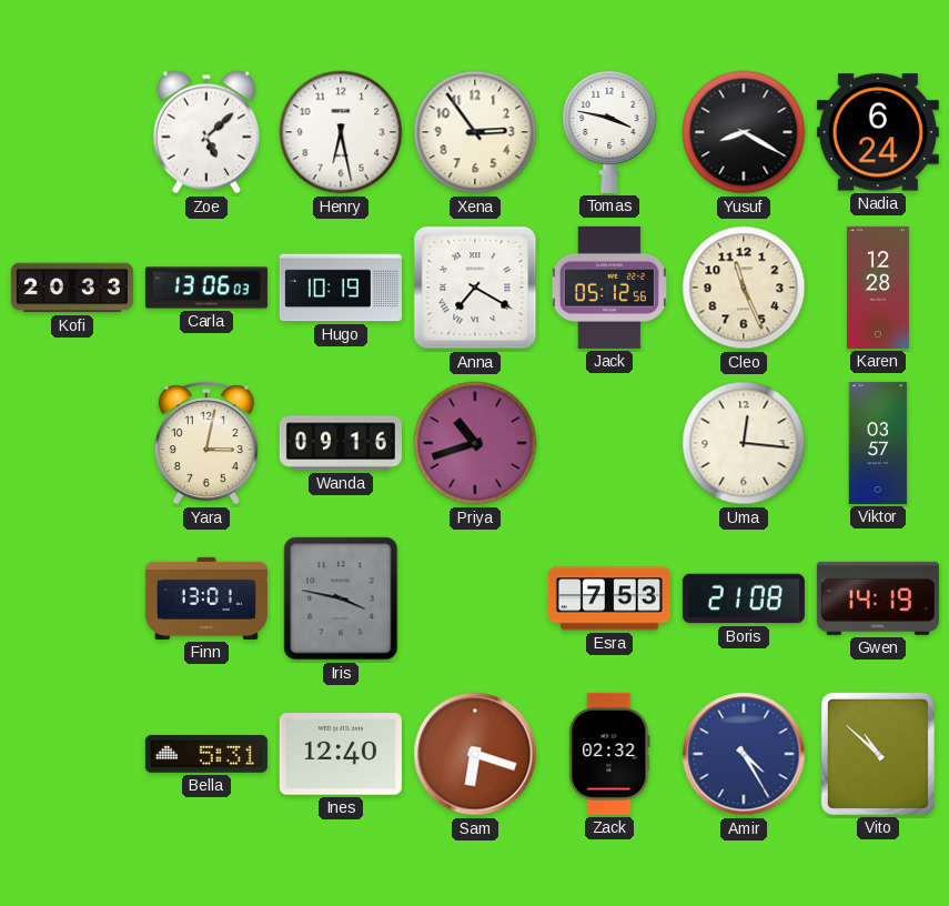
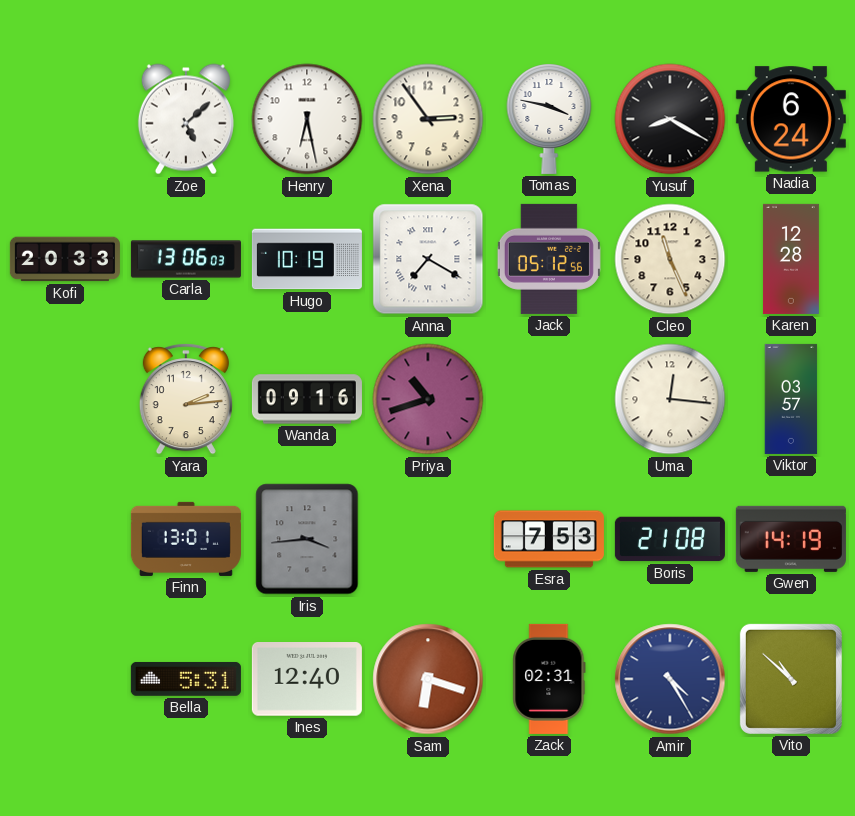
Yara: 3:02 -> 2:14
Iris: 3:47 -> 3:44
Zack: 02:32 -> 02:31
